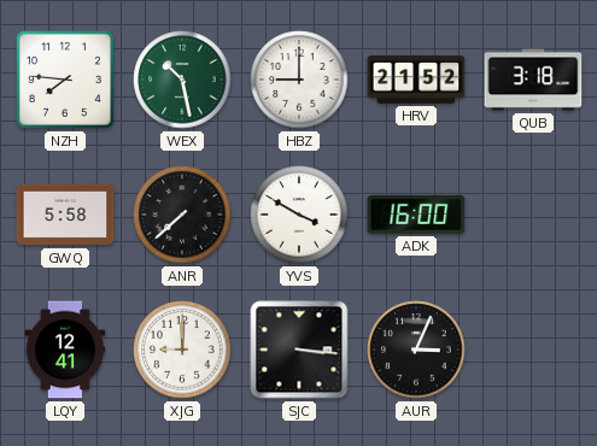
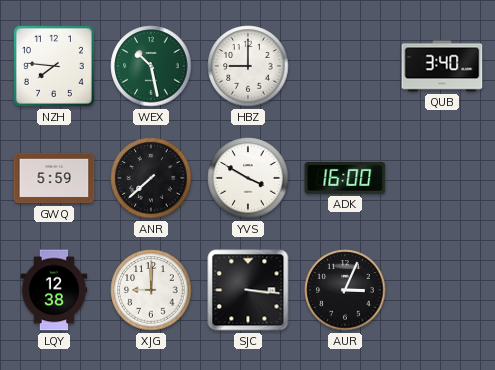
HRV: 21:52 -> none
QUB: 3:18 -> 3:40
GWQ: 5:58 -> 5:59
LQY: 12:41 -> 12:38
